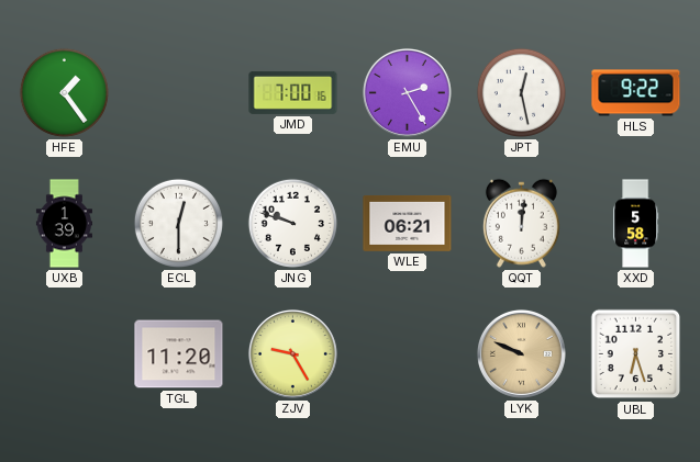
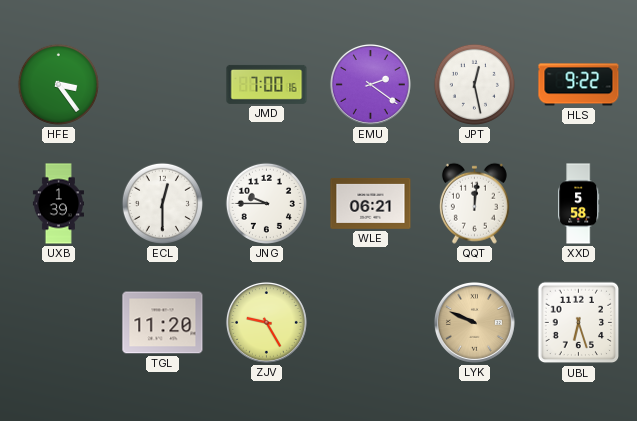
HFE: 1:24 -> 3:24
EMU: 2:25 -> 2:21
JNG: 9:48 -> 9:45
